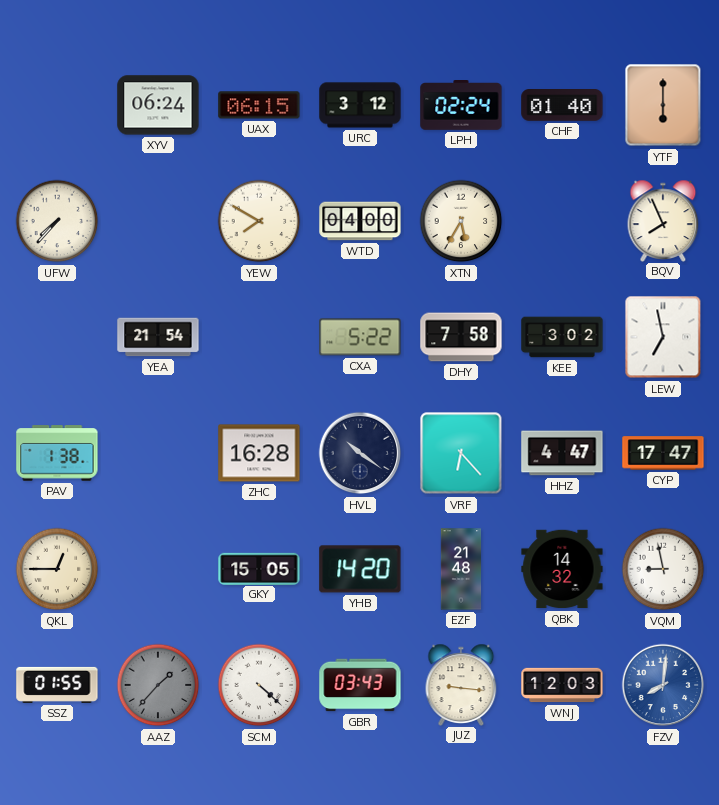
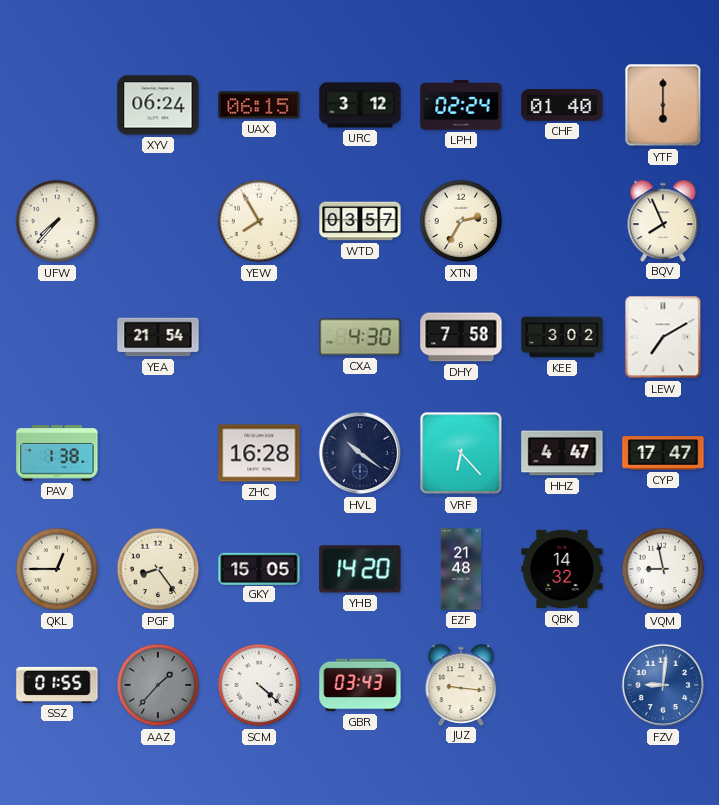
YEW: 7:50 -> 7:55
WTD: 04:00 -> 03:57
XTN: 5:35 -> 2:35
CXA: 5:22 -> 4:30
LEW: 6:58 -> 7:10
PGF: none -> 8:24
WNJ: 12:03 -> none
FZV: 8:01 -> 9:01
